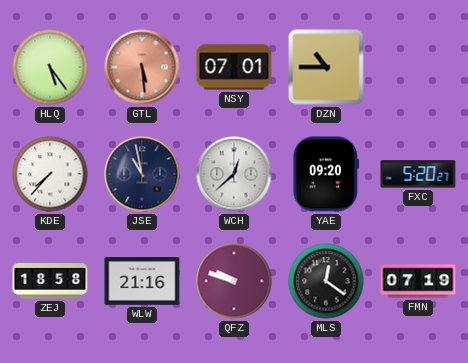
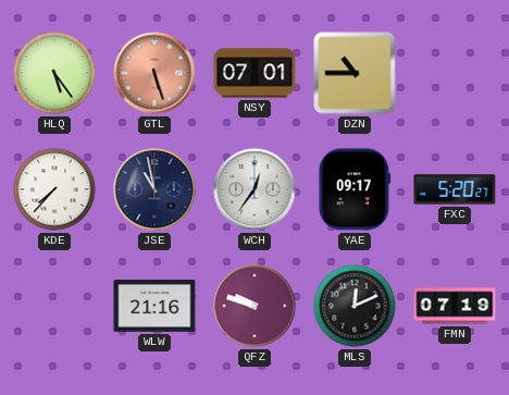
GTL: 5:29 -> 5:27
WCH: 12:38 -> 12:36
YAE: 09:20 -> 09:17
ZEJ: 18:58 -> none
MLS: 12:21 -> 12:11
